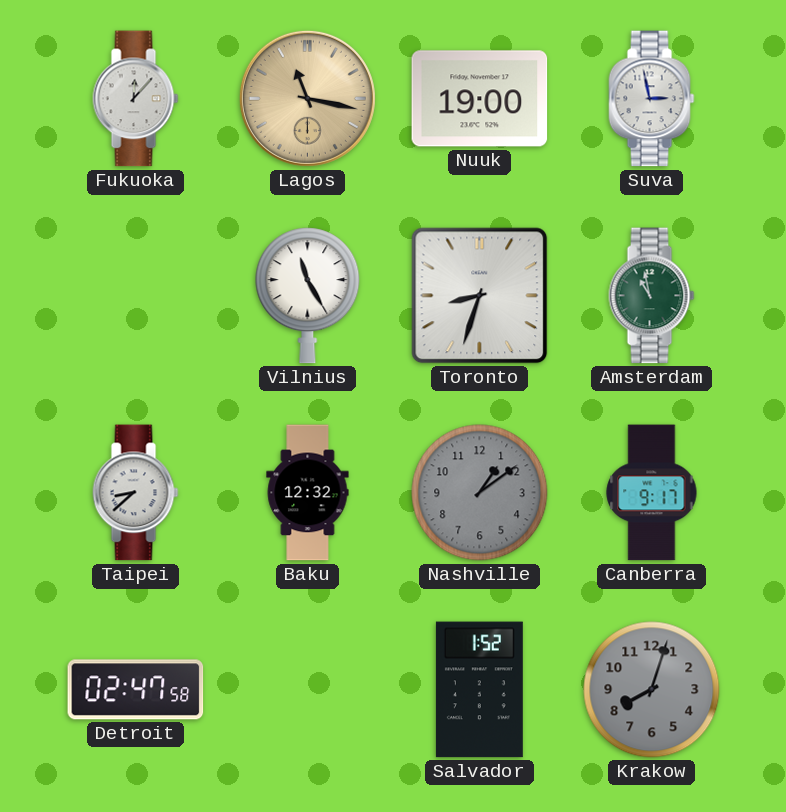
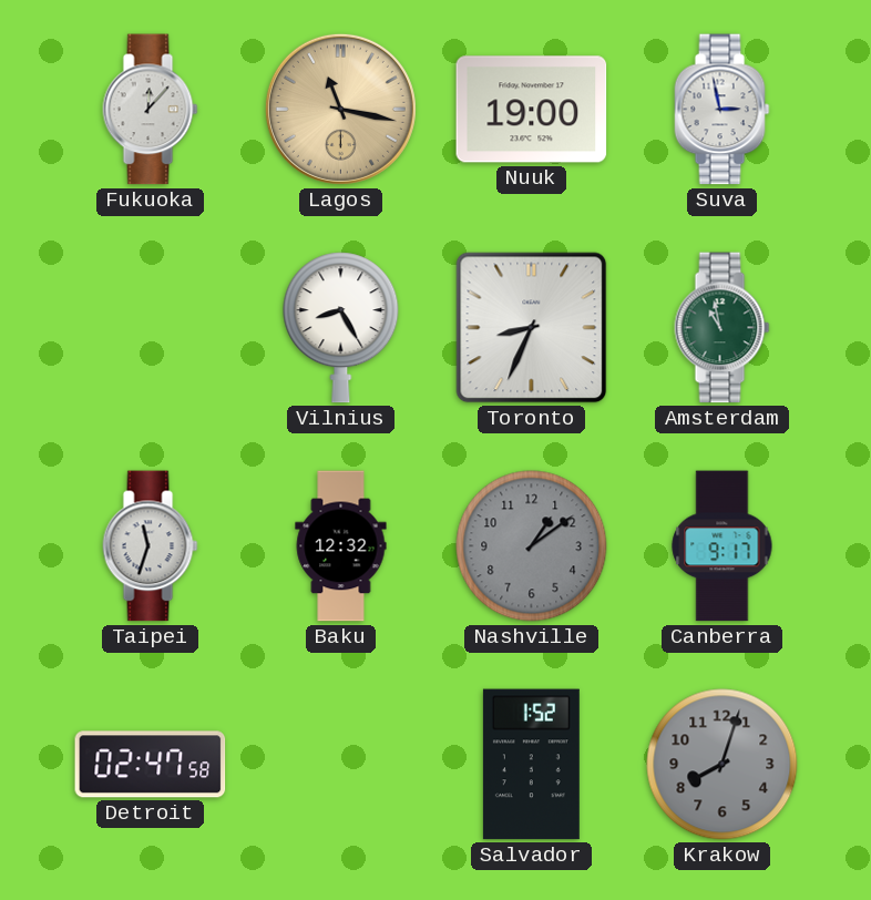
Vilnius: 11:25 -> 8:25
Toronto: 8:33 -> 8:34
Taipei: 8:38 -> 11:33
